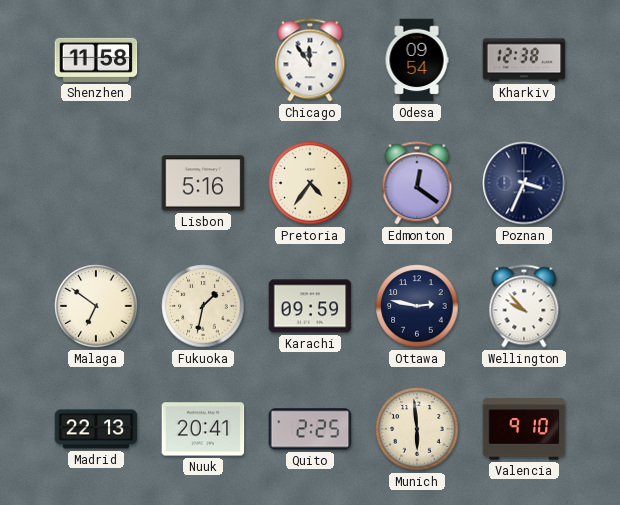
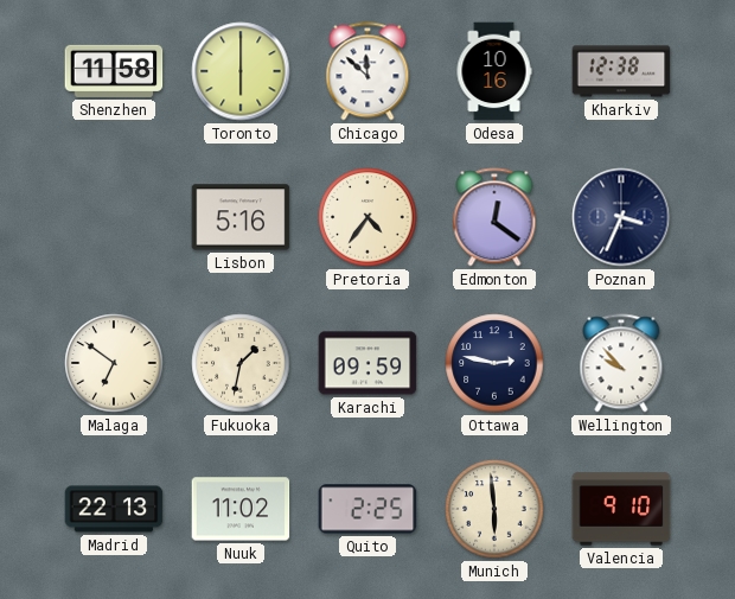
Toronto: none -> 6:00
Chicago: 11:54 -> 11:52
Odesa: 09:54 -> 10:16
Nuuk: 20:41 -> 11:02
